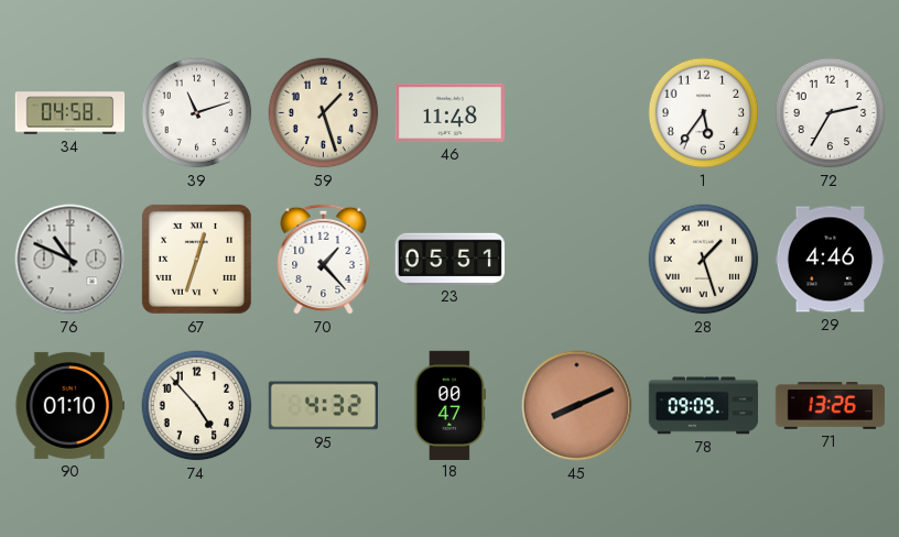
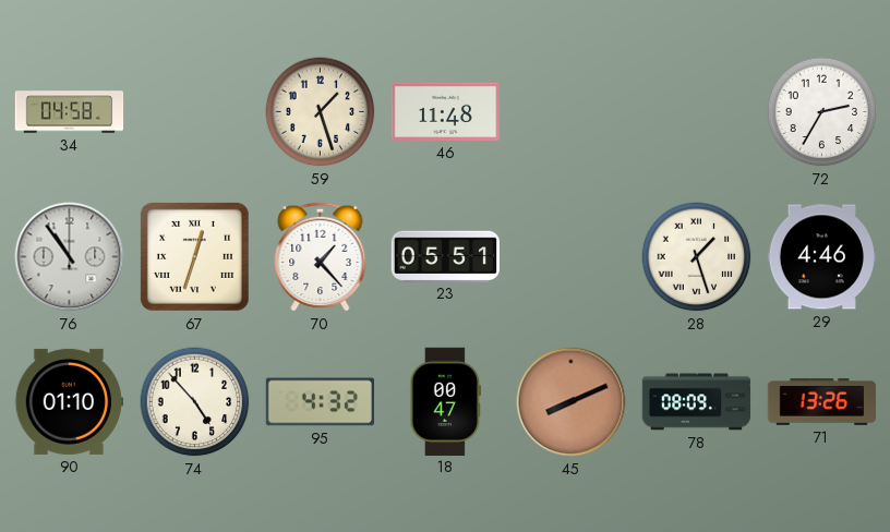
39: 11:12 -> none
1: 5:36 -> none
76: 10:49 -> 10:54
78: 09:09 -> 08:09
